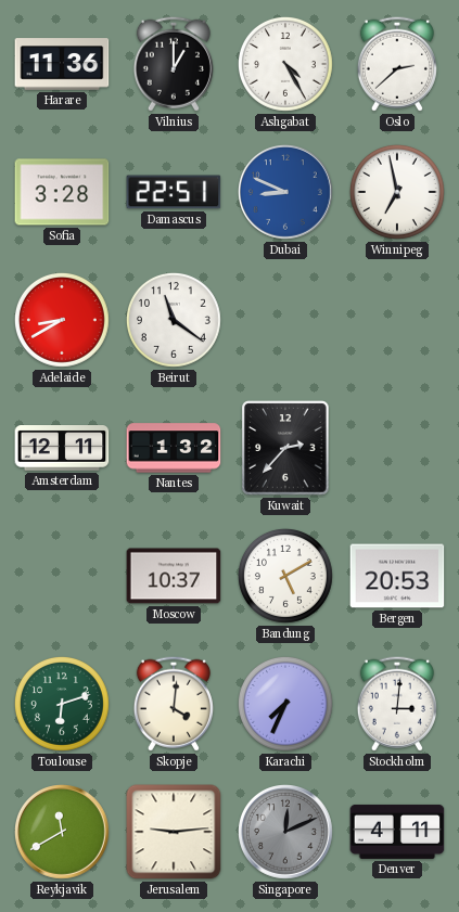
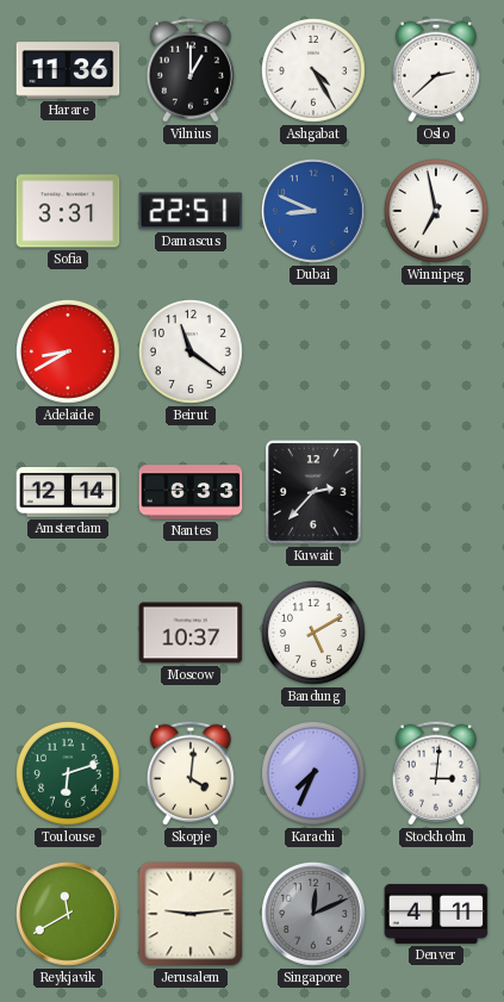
Sofia: 3:28 -> 3:31
Amsterdam: 12:11 -> 12:14
Nantes: 1:32 -> 6:33
Bergen: 20:53 -> none
